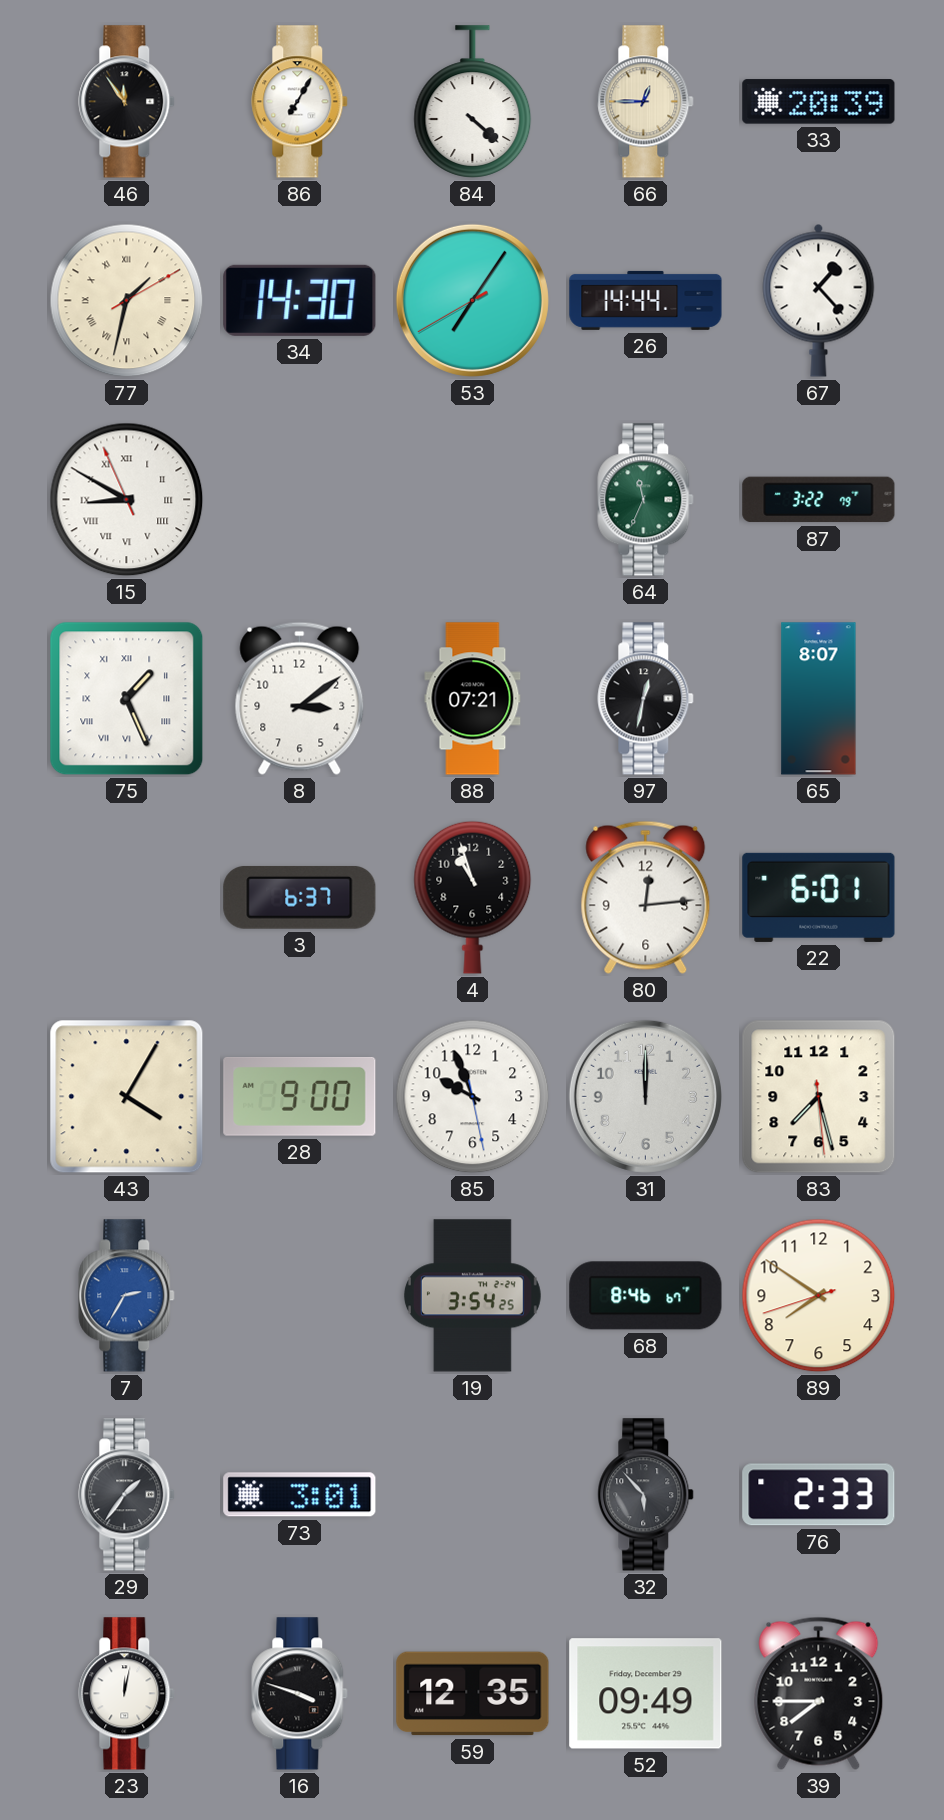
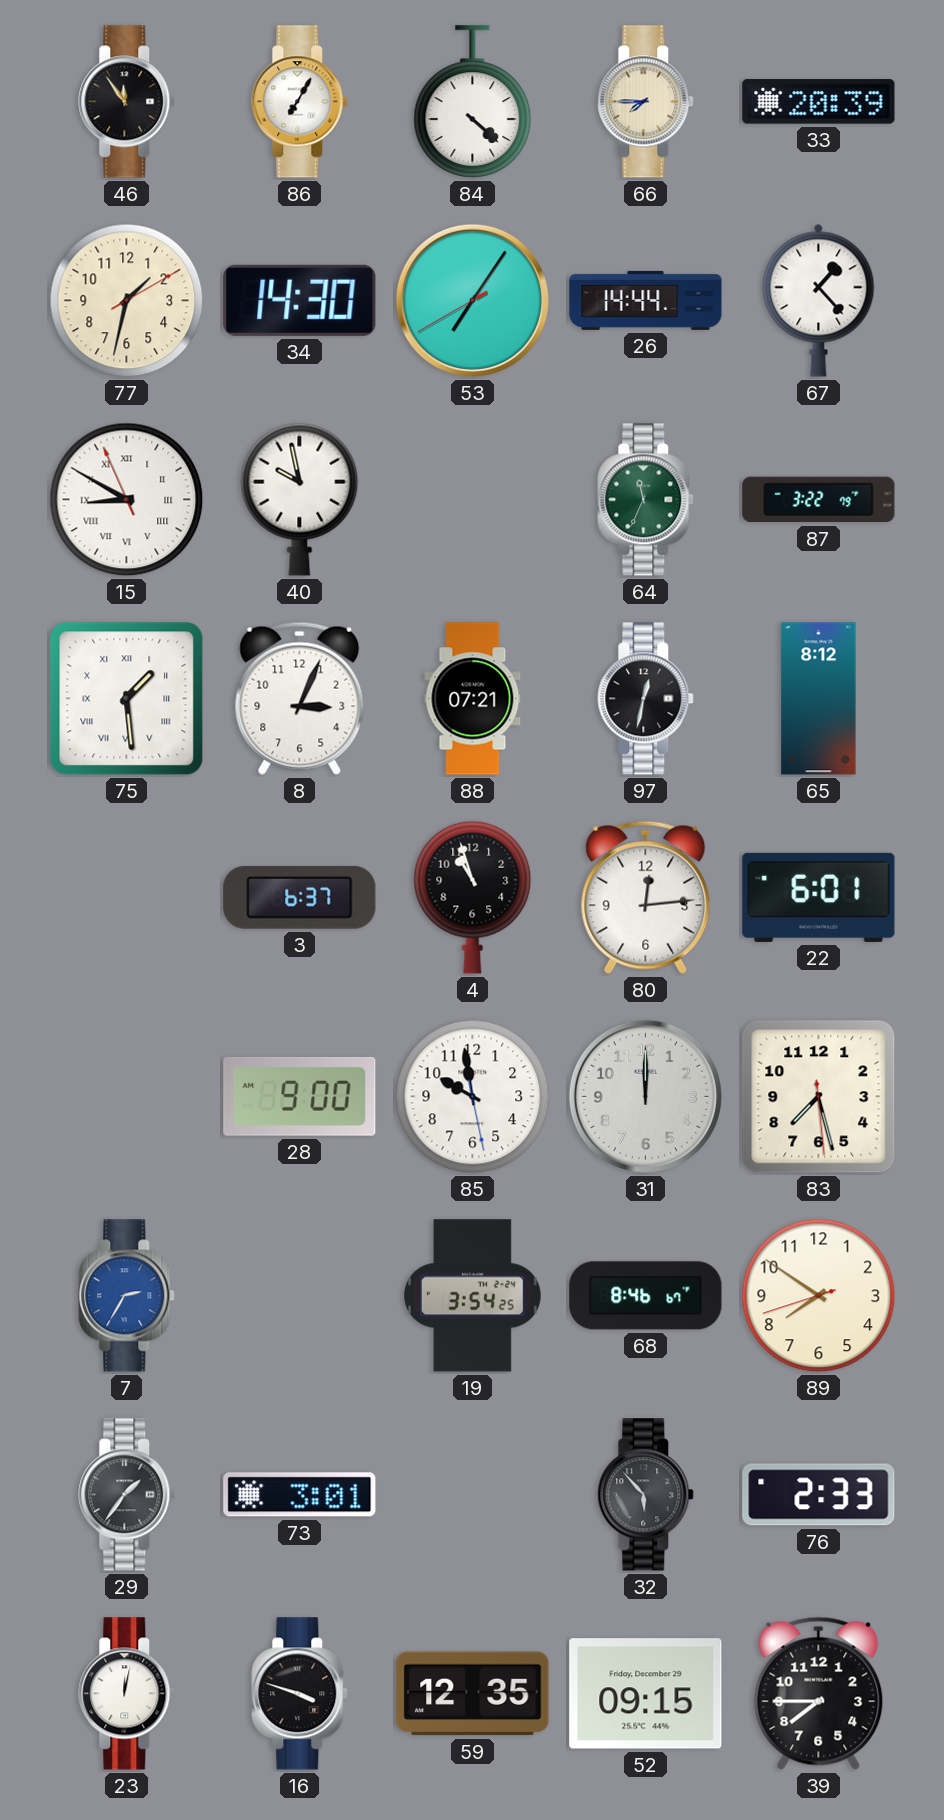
66: 12:45 -> 7:45
77 numerals: Roman -> Arabic
40: none -> 9:58
75: 1:26 -> 1:29
8: 3:09 -> 3:04
65: 8:07 -> 8:12
43: 4:05 -> none
85: 9:56 -> 9:58
52: 09:49 -> 09:15
